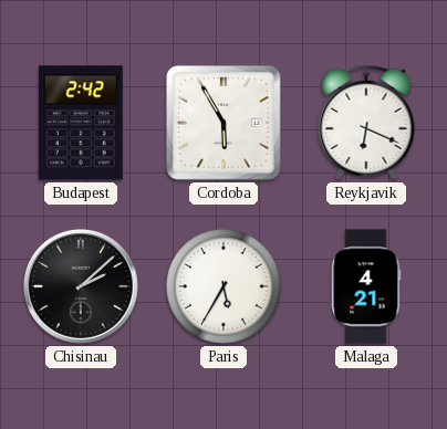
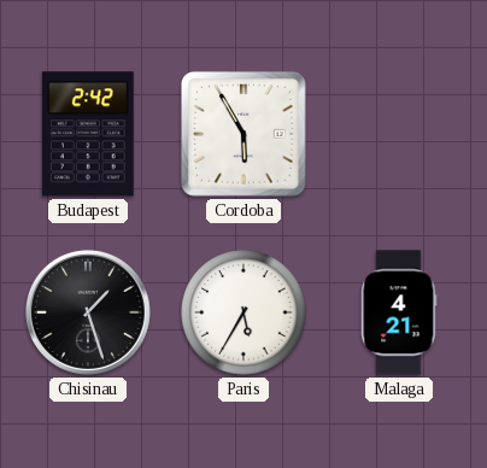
Reykjavik: 6:19 -> none
Chisinau: 2:08 -> 1:27
